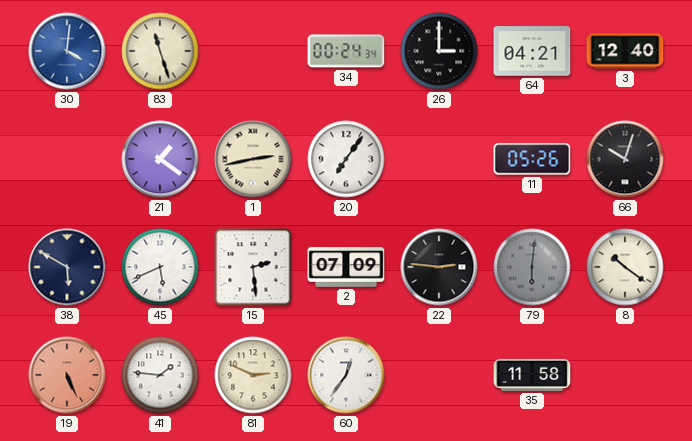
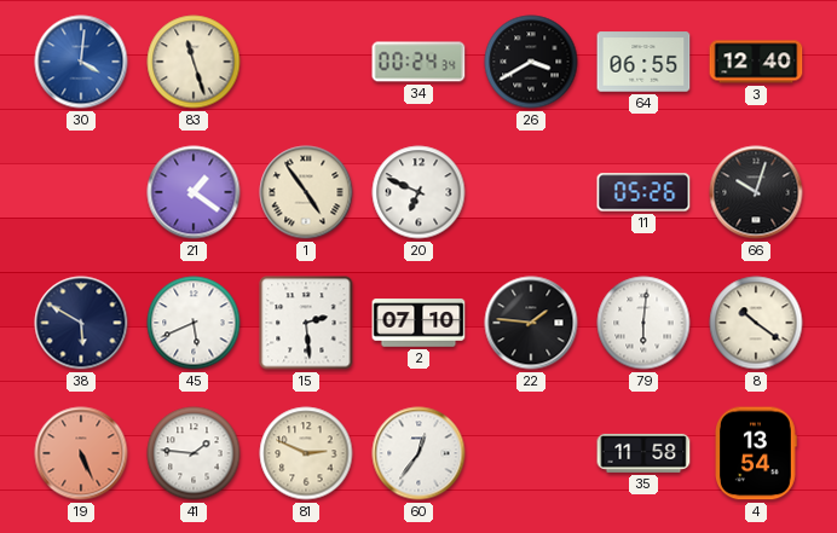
26: 3:00 -> 3:40
64: 04:21 -> 06:55
1: 2:43 -> 4:54
20: 7:06 -> 6:49
2: 07:09 -> 07:10
22: 2:46 -> 1:46
79 dial: grey -> white
4: none -> 13:54
